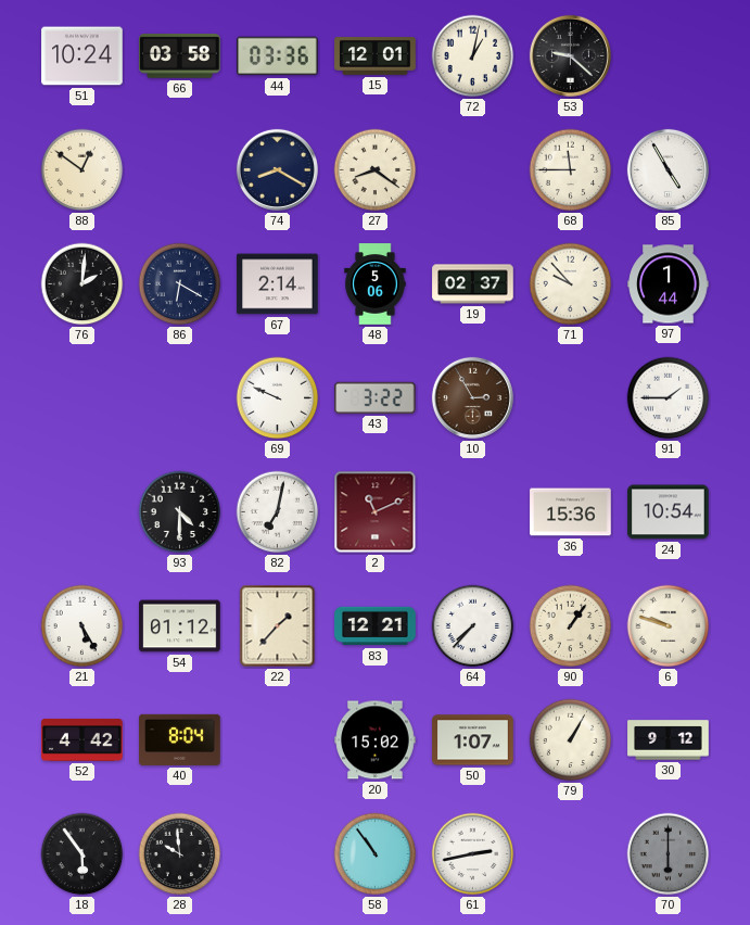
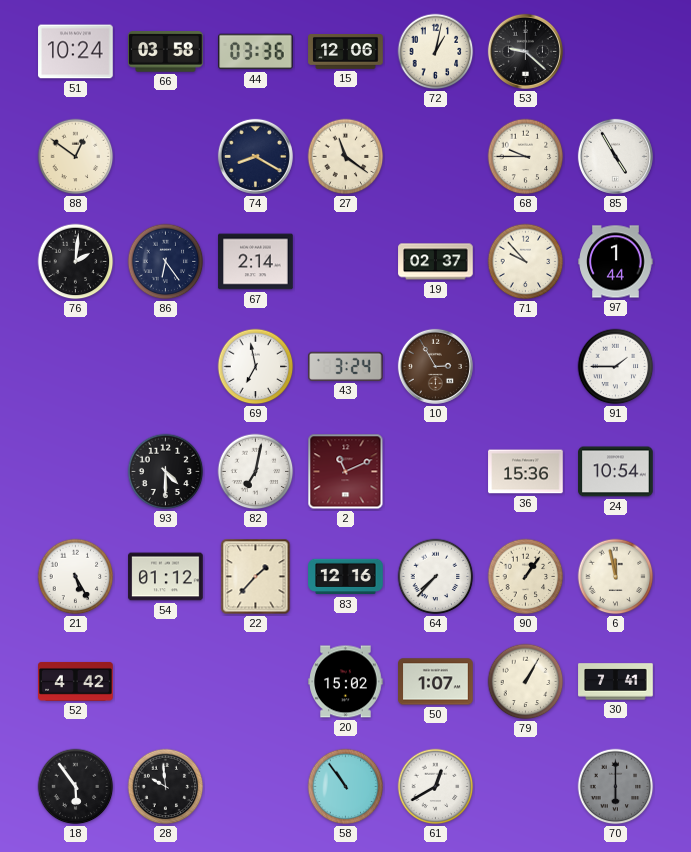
15: 12:01 -> 12:06
27: 8:21 -> 11:21
68: 11:45 -> 9:45
86: 6:20 -> 6:24
48: 5:06 -> none
69: 9:49 -> 6:58
43: 3:22 -> 3:24
83: 12:21 -> 12:16
6: 9:48 -> 11:58
40: 8:04 -> none
30: 9:12 -> 7:41
61: 2:43 -> 12:40
